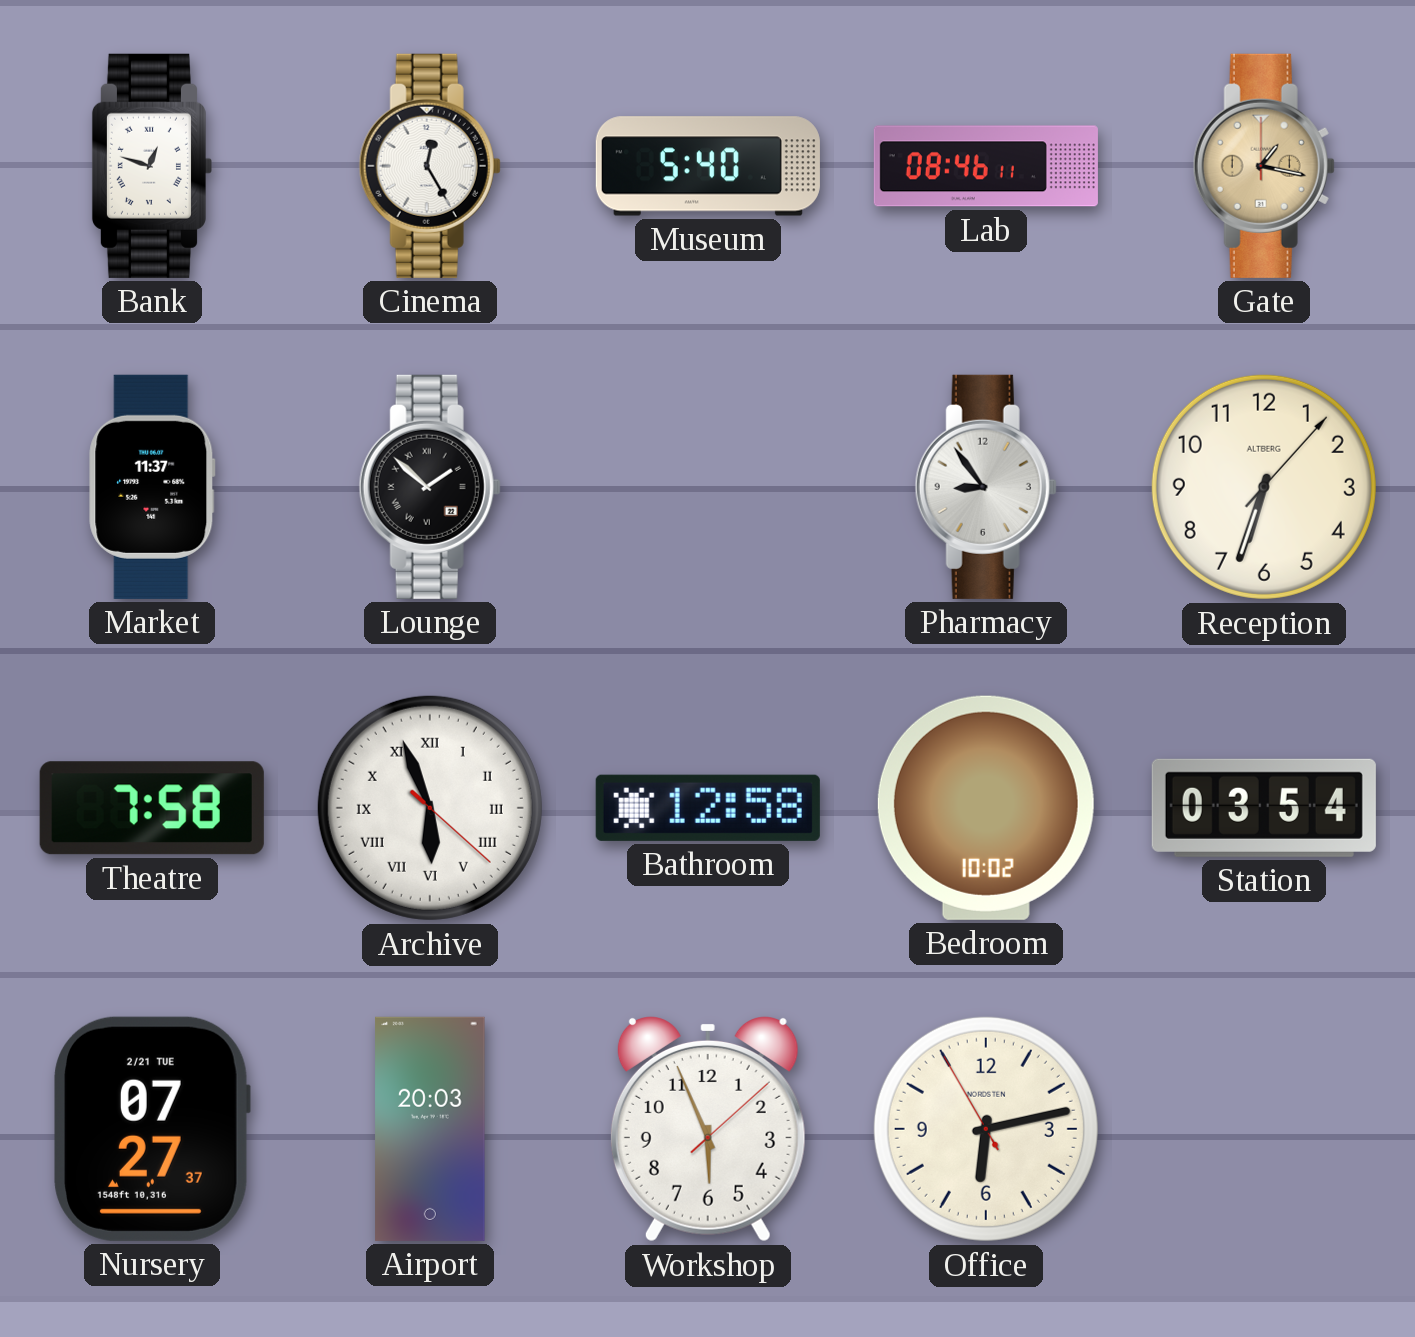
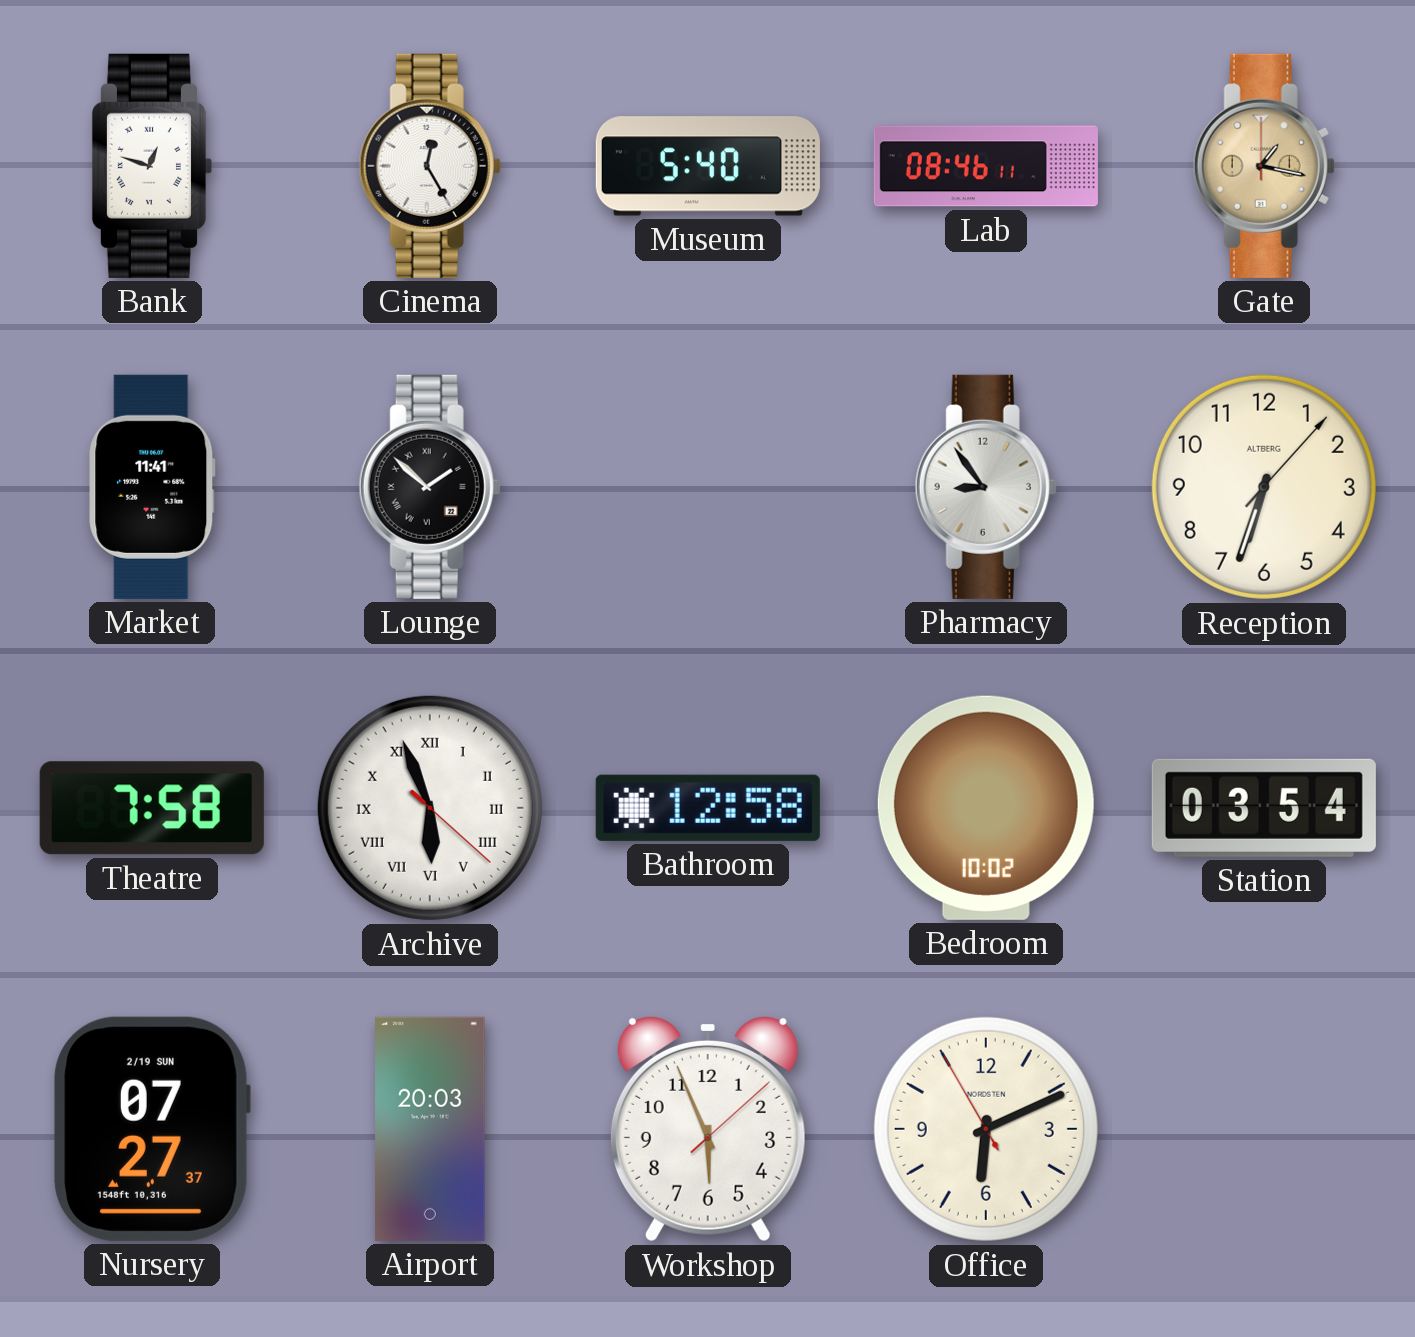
Market: 11:37 -> 11:41
Nursery date: 2/21 TUE -> 2/19 SUN
Office: 6:12 -> 6:10
